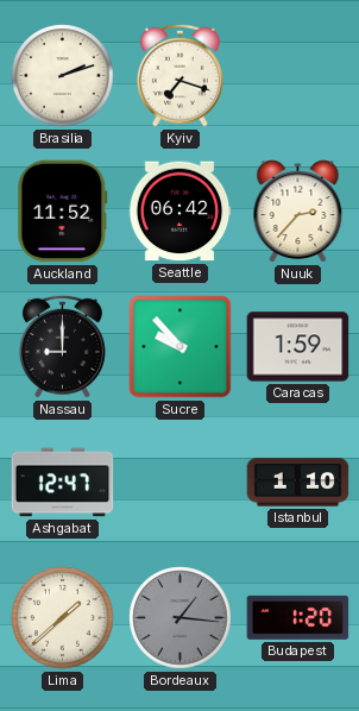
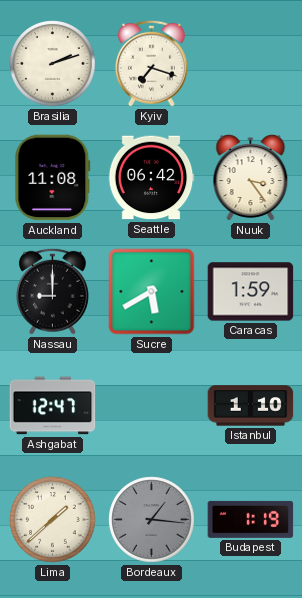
Auckland: 11:52 -> 11:08
Nuuk: 2:37 -> 3:24
Sucre: 9:53 -> 5:40
Budapest: 1:20 -> 1:19
